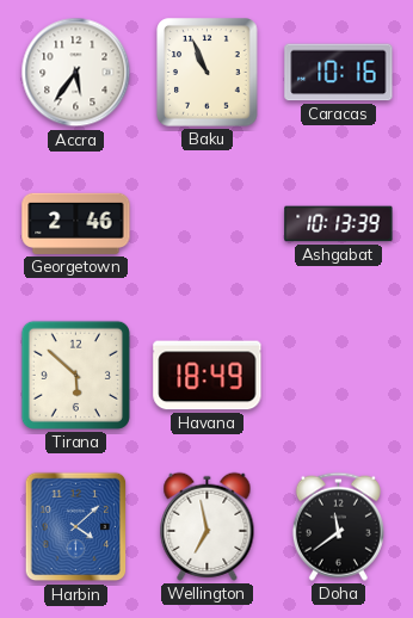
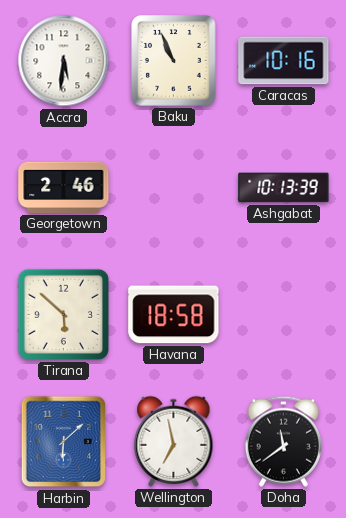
Accra: 5:36 -> 5:31
Havana: 18:49 -> 18:58
Harbin: 4:08 -> 6:08
